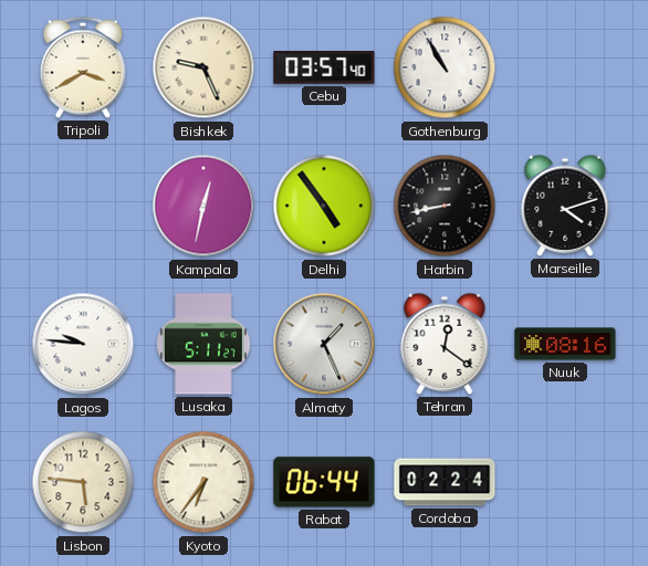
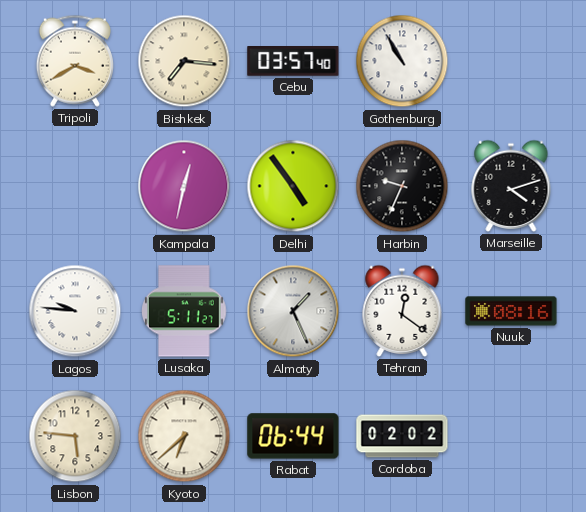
Bishkek: 9:26 -> 7:16
Harbin: 8:43 -> 9:34
Kyoto: 6:36 -> 6:38
Cordoba: 02:24 -> 02:02
